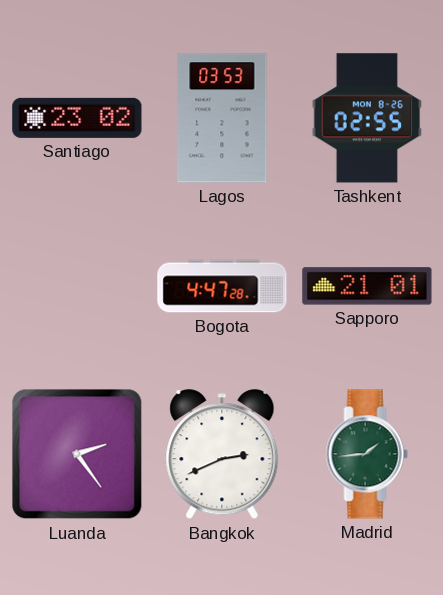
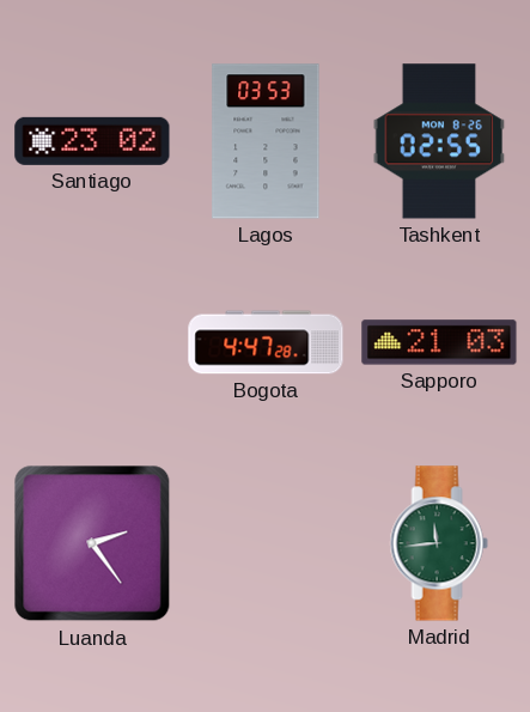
Sapporo: 21:01 -> 21:03
Bangkok: 2:41 -> none
Madrid: 1:44 -> 11:44
